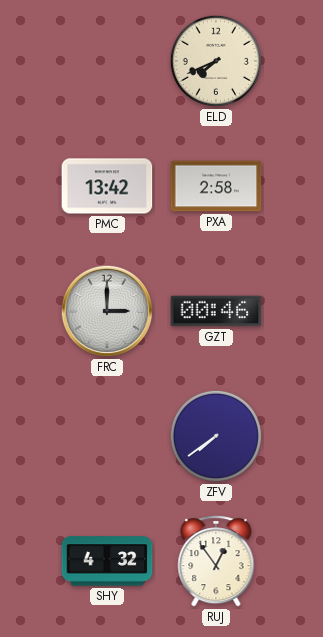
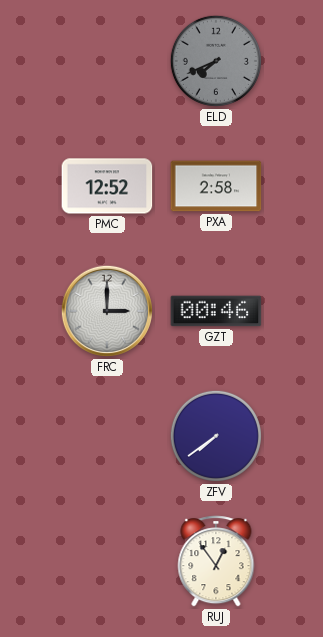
ELD dial: cream -> grey
PMC: 13:42 -> 12:52
SHY: 4:32 -> none
